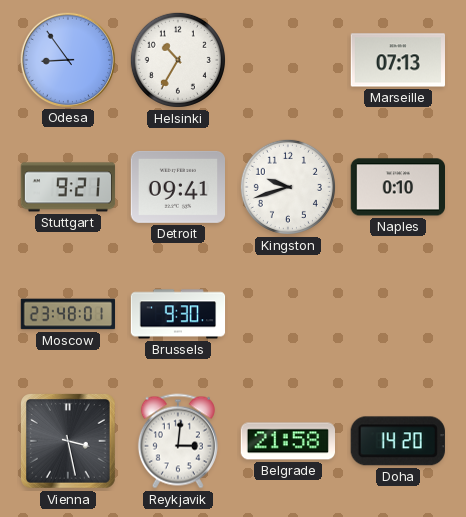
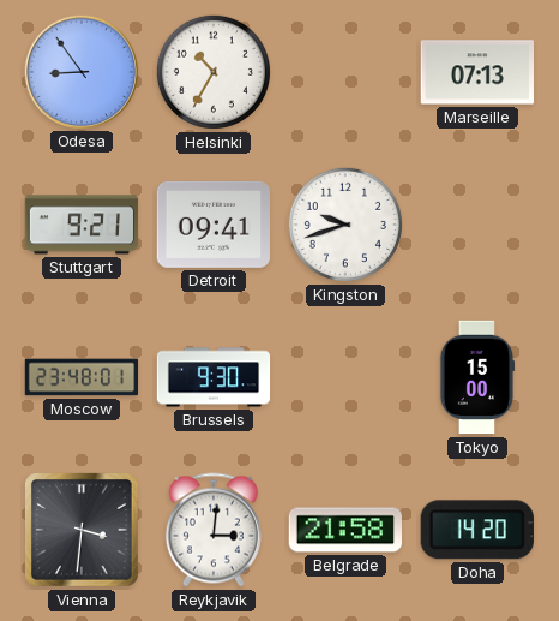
Naples: 0:10 -> none
Tokyo: none -> 15:00
Vienna: 3:28 -> 3:31
